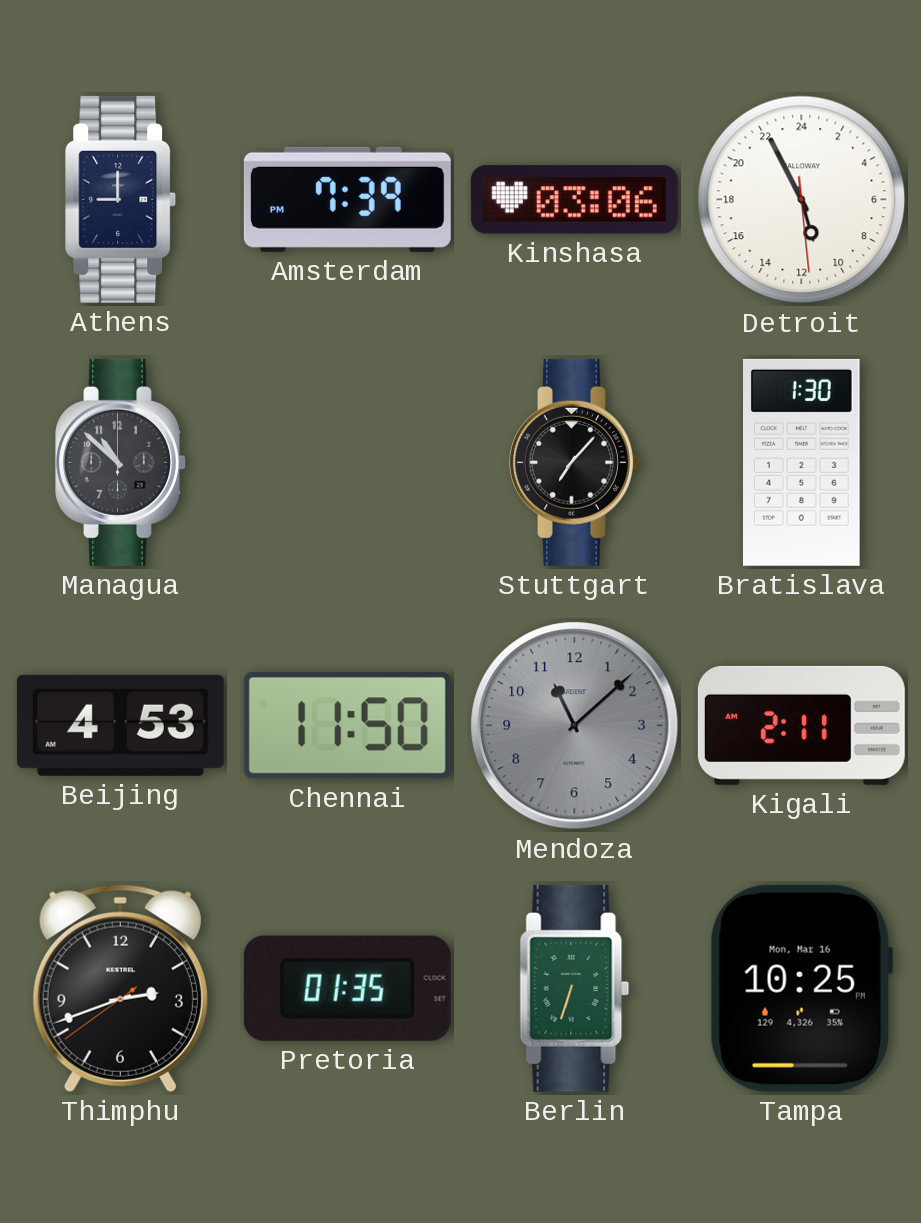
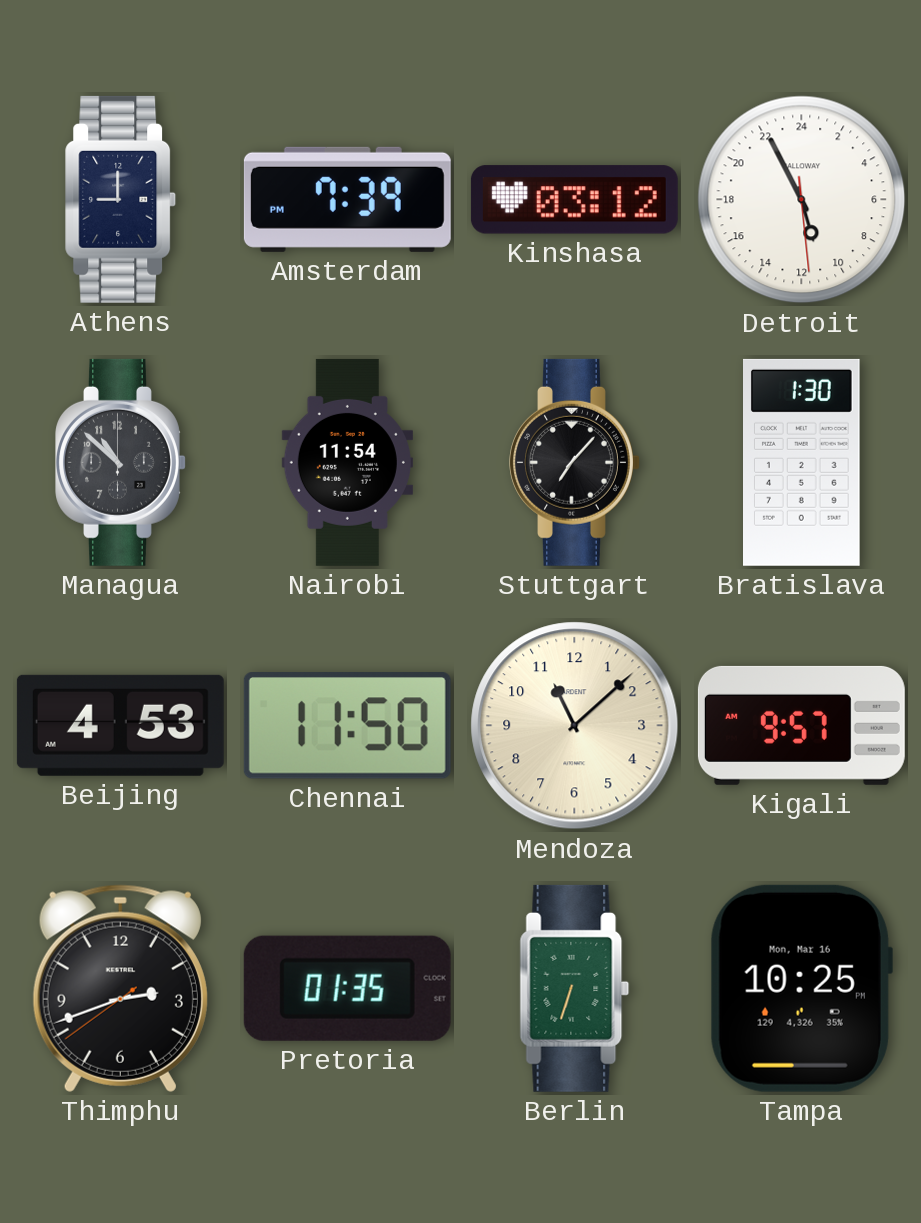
Kinshasa: 03:06 -> 03:12
Nairobi: none -> 11:54
Mendoza dial: grey -> cream
Kigali: 2:11 -> 9:57
